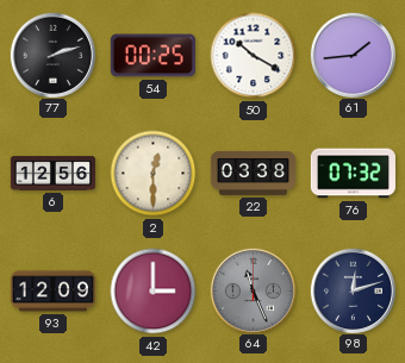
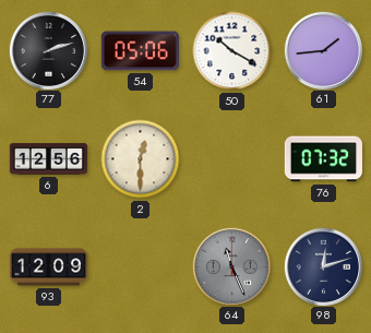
54: 00:25 -> 05:06
22: 03:38 -> none
42: 3:00 -> none
